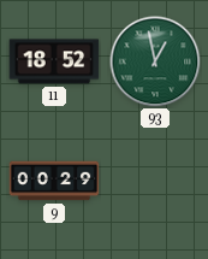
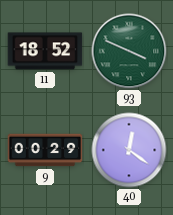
93: 12:58 -> 3:49
40: none -> 12:21
